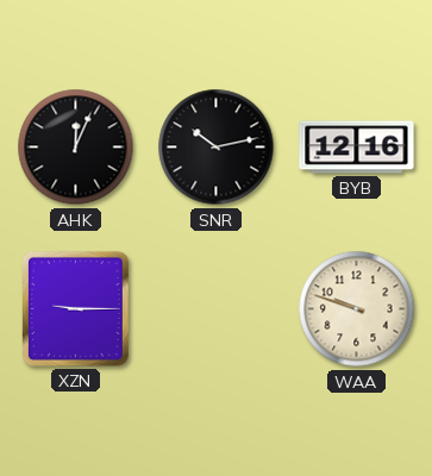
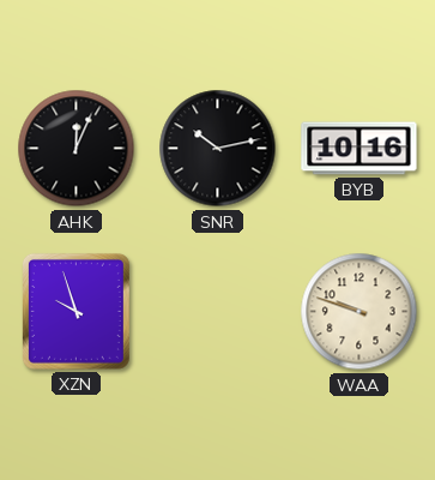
BYB: 12:16 -> 10:16
XZN: 9:15 -> 9:57
